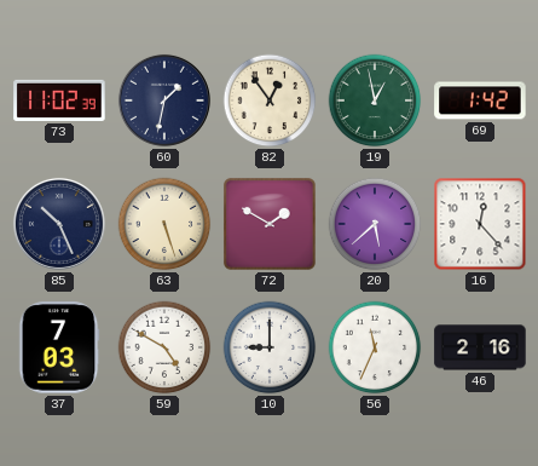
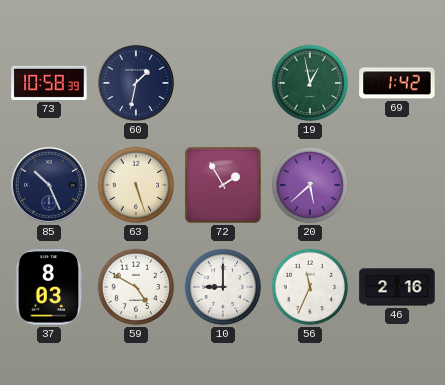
73: 11:02 -> 10:58
82: 12:54 -> none
72: 1:50 -> 1:55
16: 12:23 -> none
37: 7:03 -> 8:03
